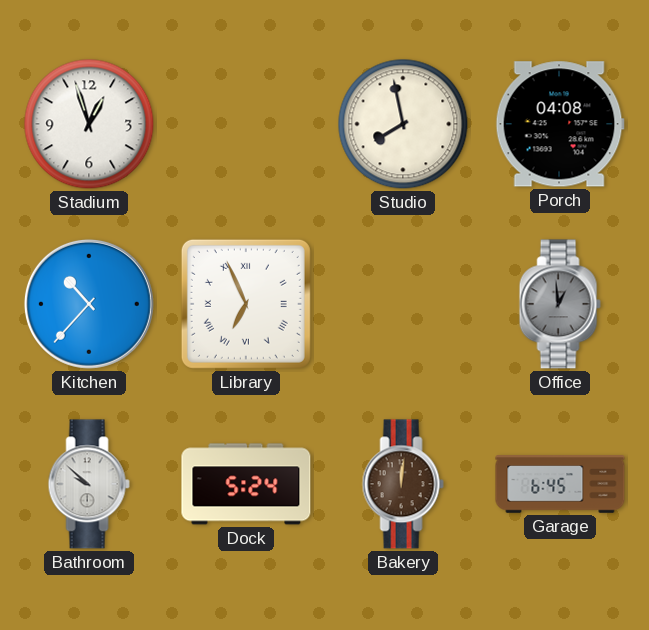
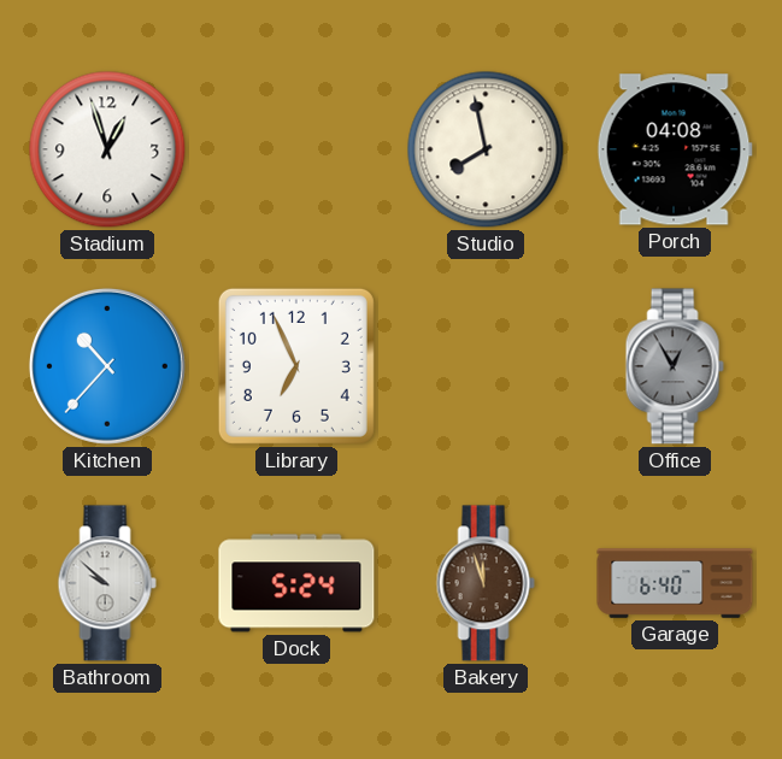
Library numerals: Roman -> Arabic
Office: 12:59 -> 12:55
Bakery: 12:01 -> 11:57
Garage: 6:45 -> 6:40
